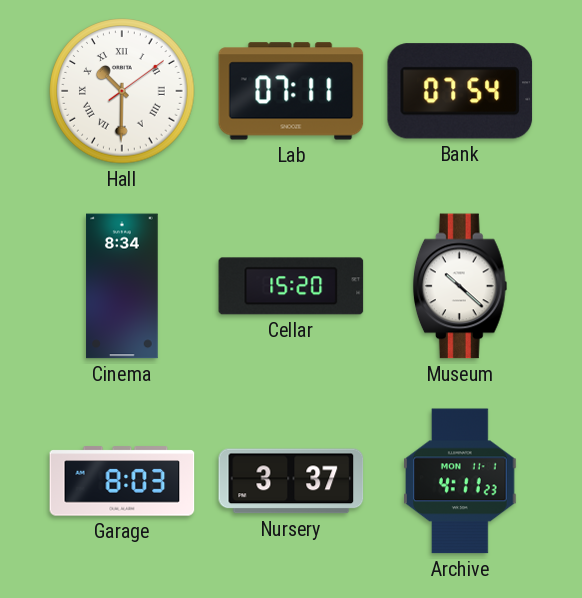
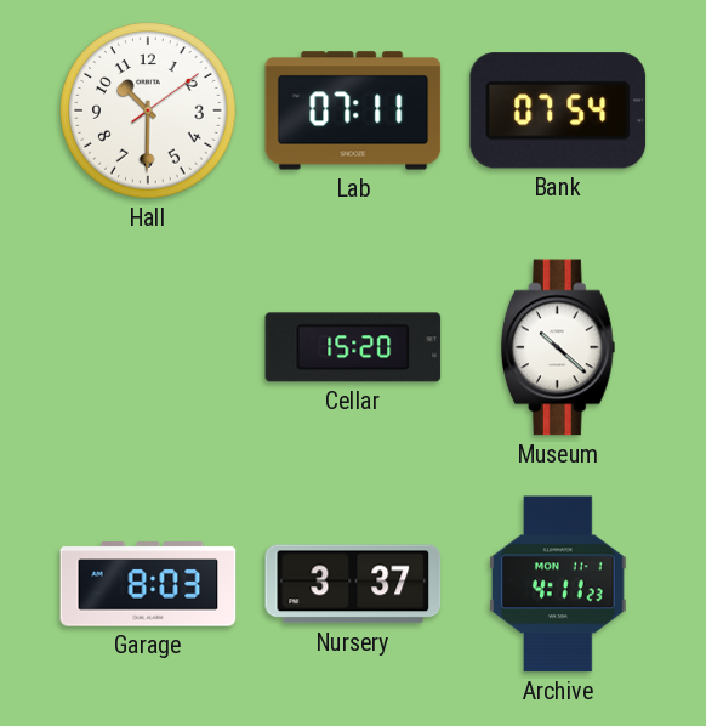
Hall numerals: Roman -> Arabic
Cinema: 8:34 -> none
